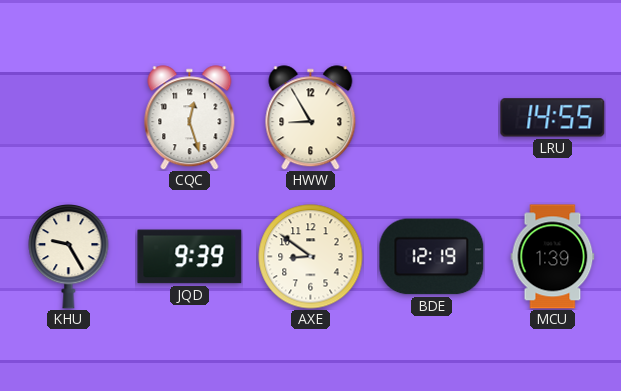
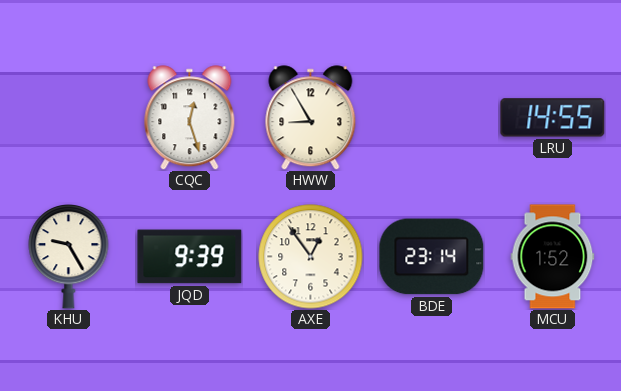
AXE: 8:51 -> 12:54
BDE: 12:19 -> 23:14
MCU: 1:39 -> 1:52
